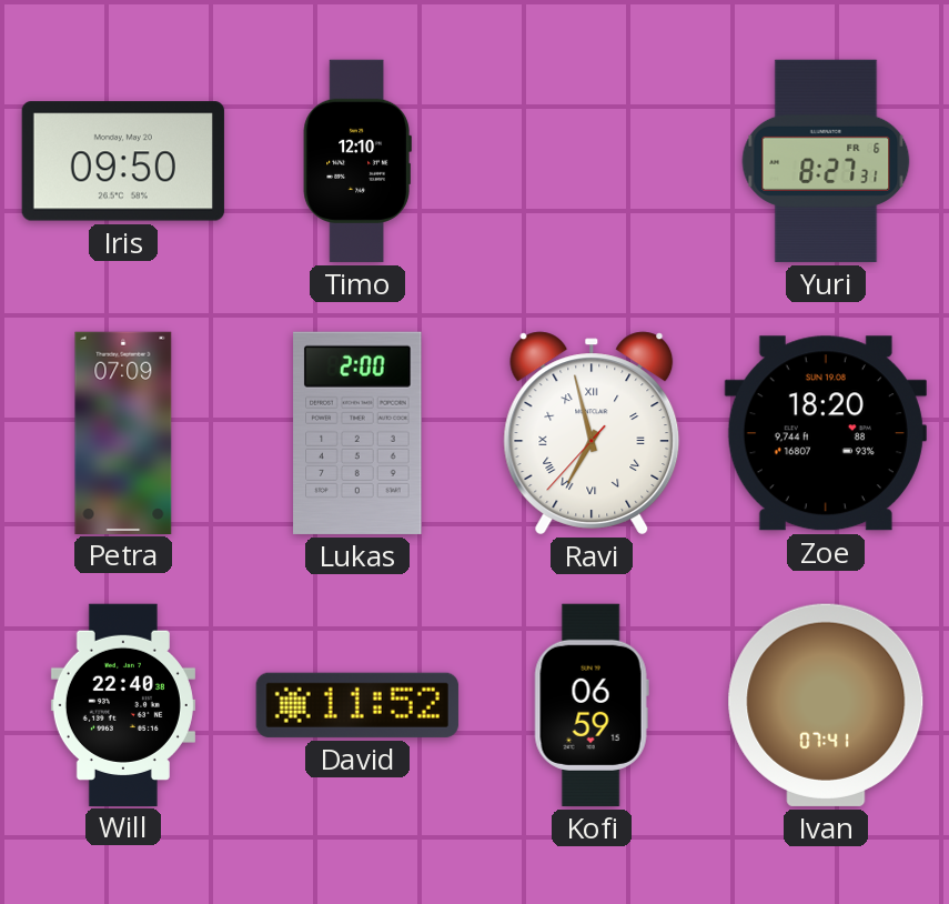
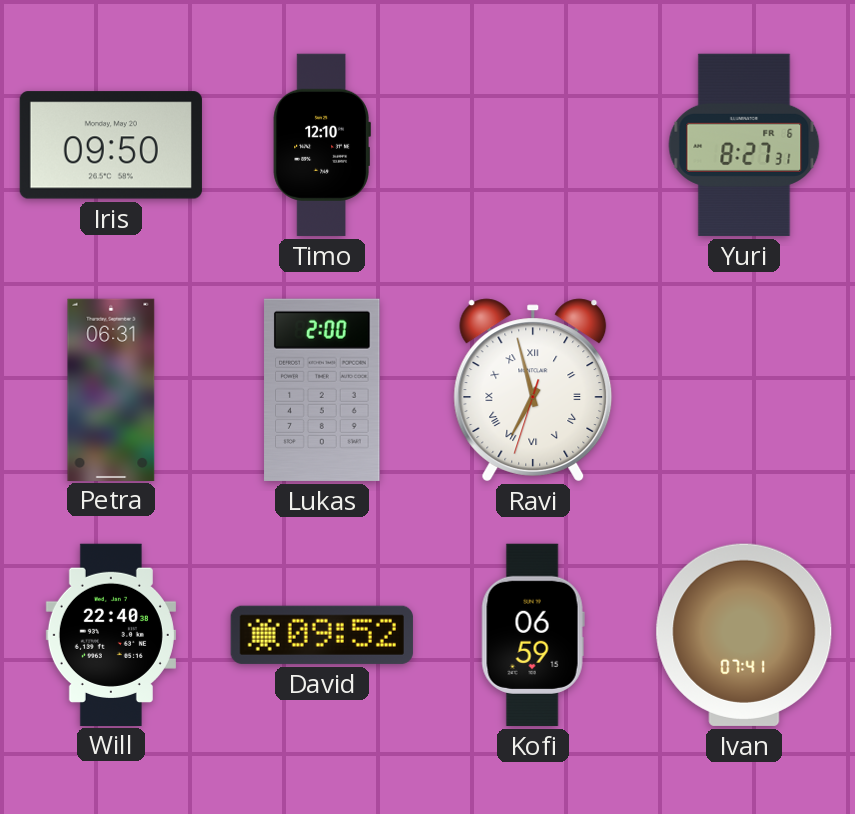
Petra: 07:09 -> 06:31
Ravi: 6:57:37 -> 6:57:33
Zoe: 18:20 -> none
David: 11:52 -> 09:52
